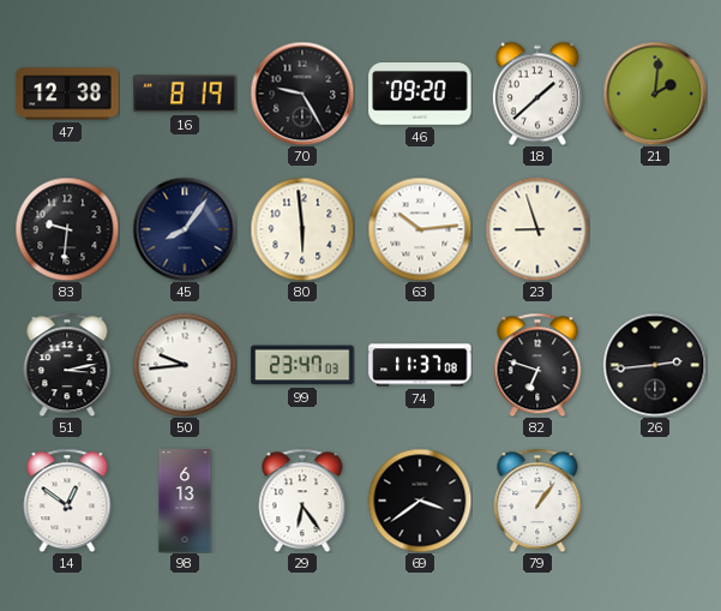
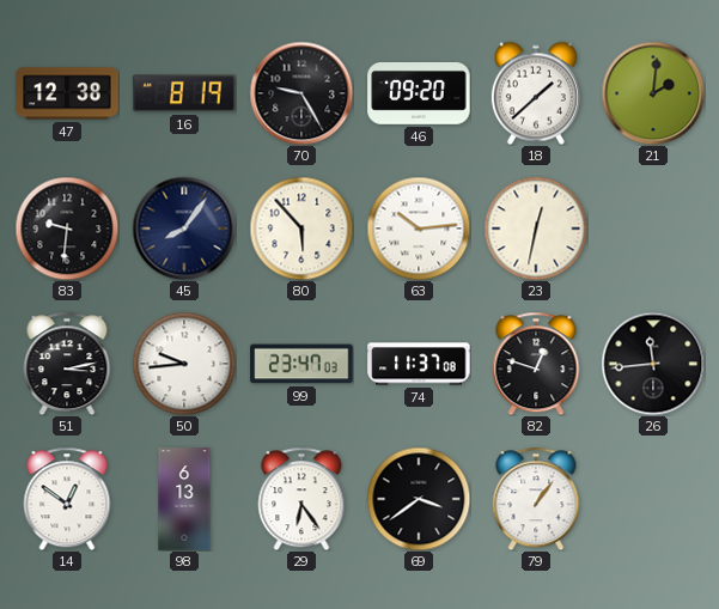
80: 5:59 -> 5:53
23: 8:57 -> 12:32
82: 6:48 -> 12:48
26: 2:44 -> 11:44
